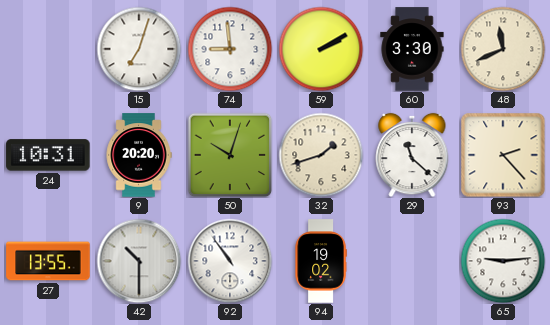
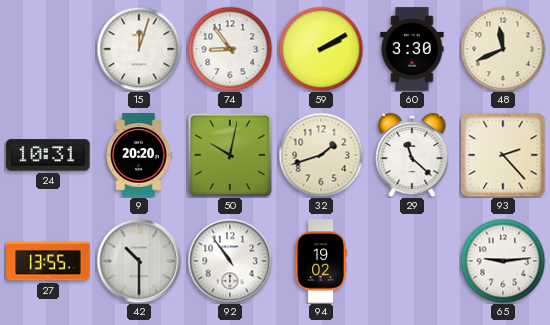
15: 7:03 -> 12:03
74: 8:59 -> 8:54
50: 10:03 -> 10:02
